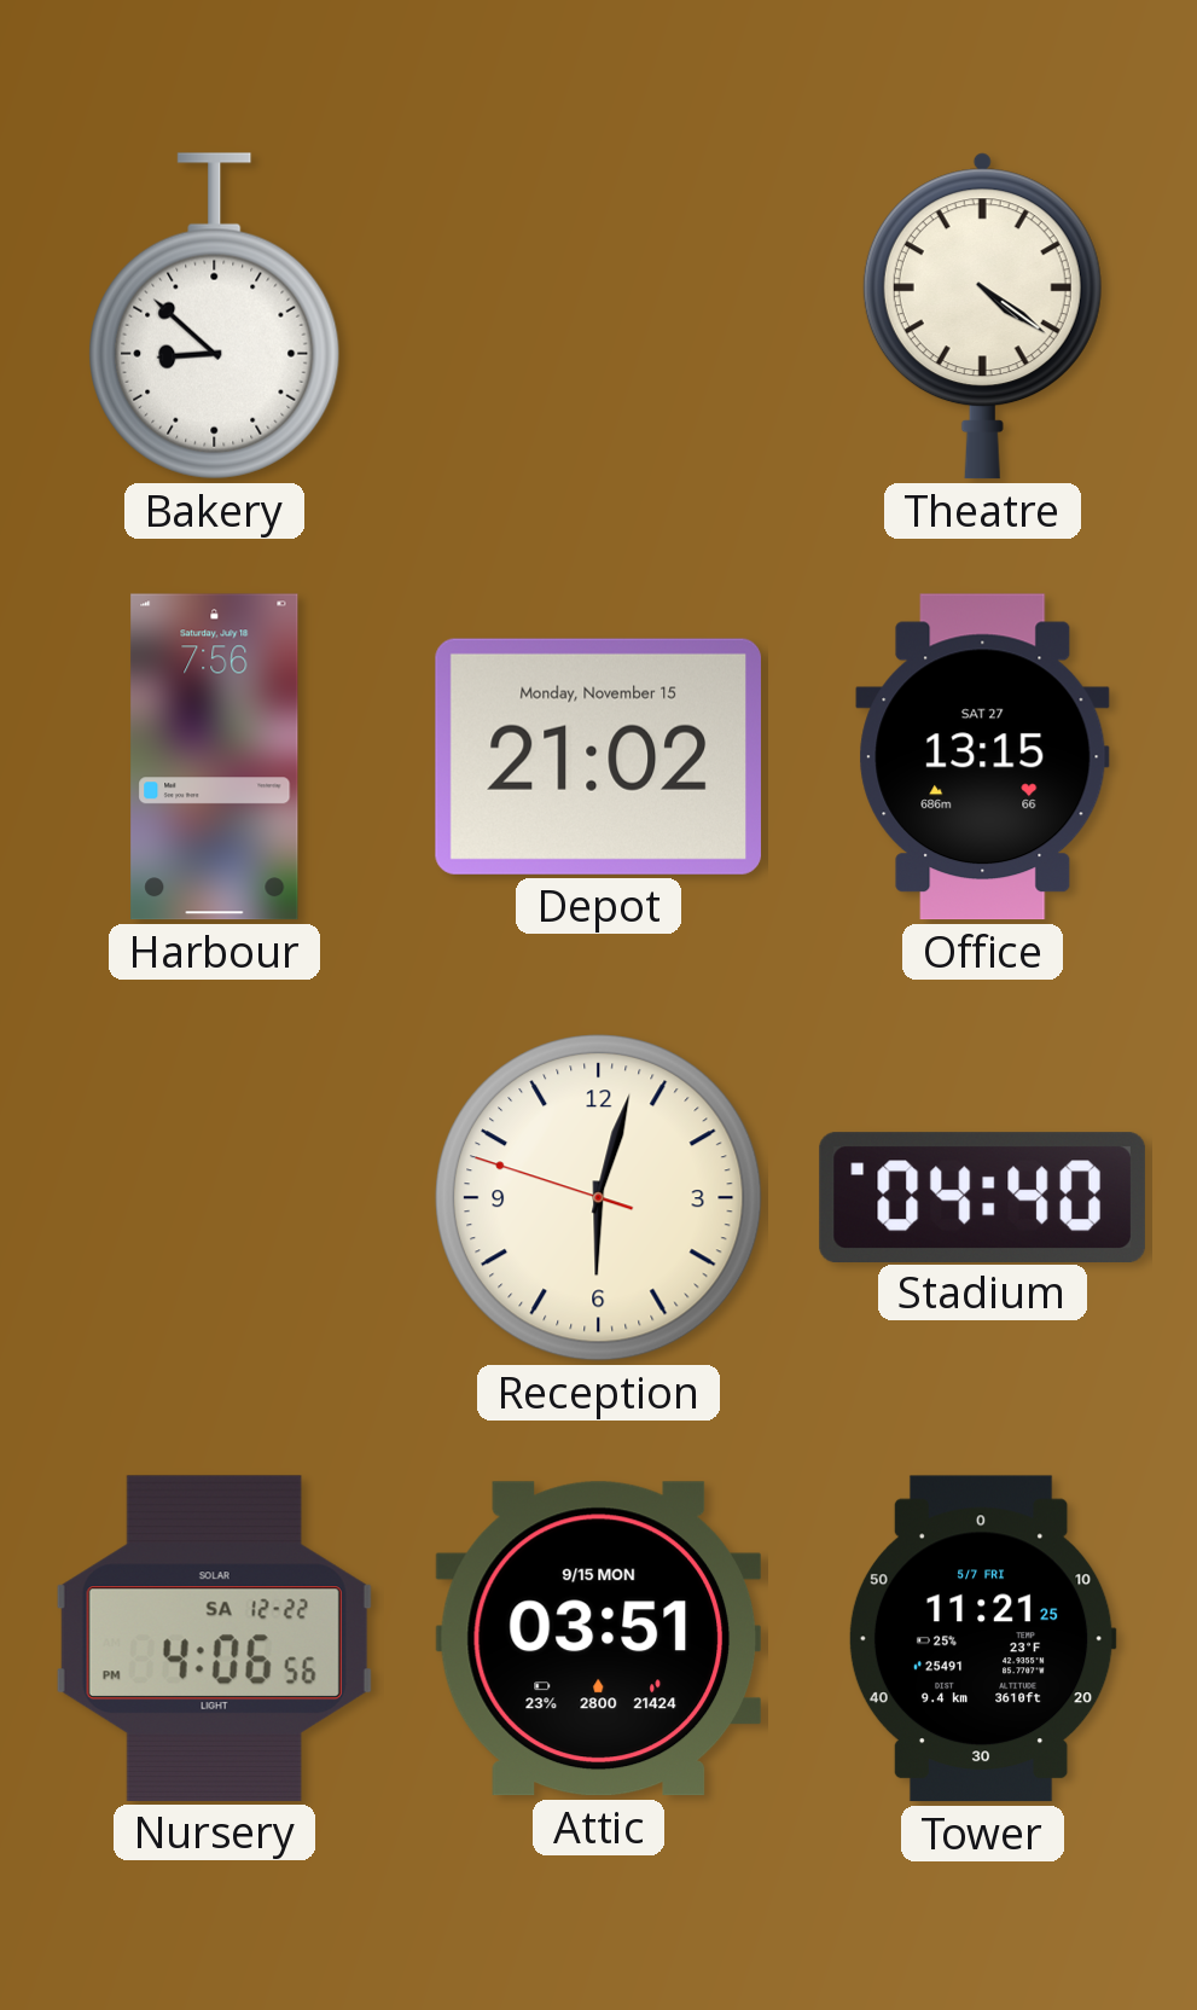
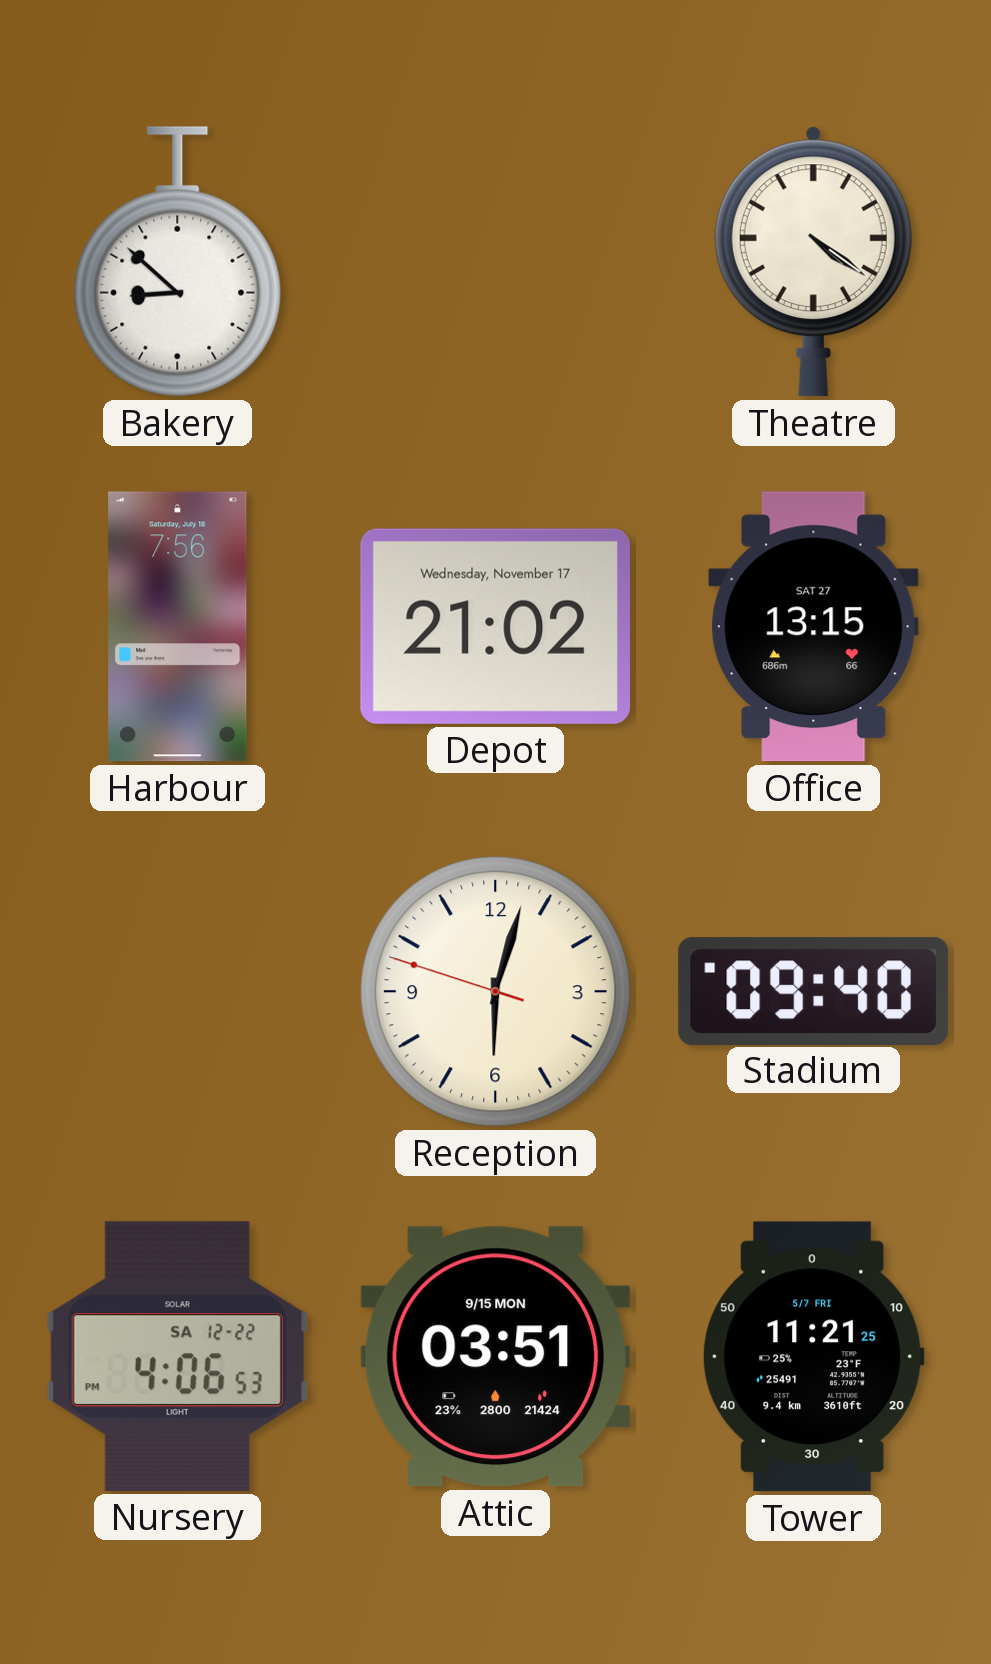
Depot date: Monday, November 15 -> Wednesday, November 17
Stadium: 04:40 -> 09:40
Nursery: 4:06:56 PM -> 4:06:53 PM
